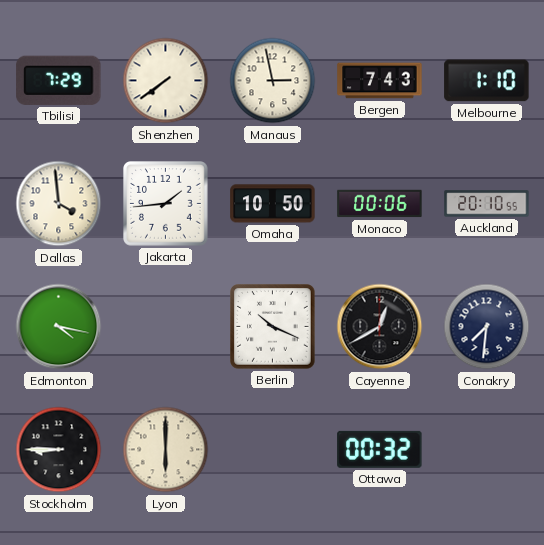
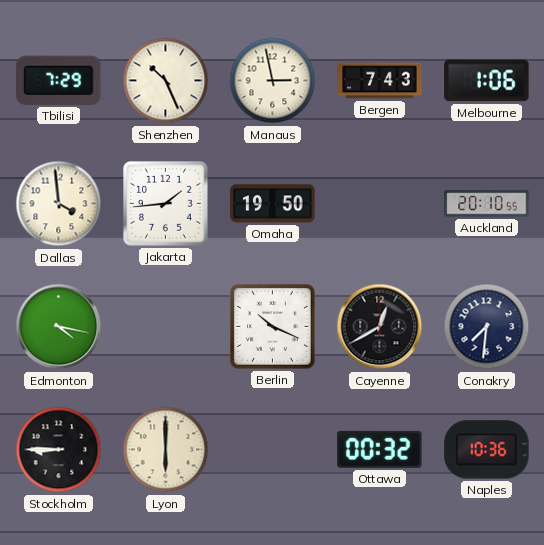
Shenzhen: 7:39 -> 10:26
Melbourne: 1:10 -> 1:06
Omaha: 10:50 -> 19:50
Monaco: 00:06 -> none
Naples: none -> 10:36
